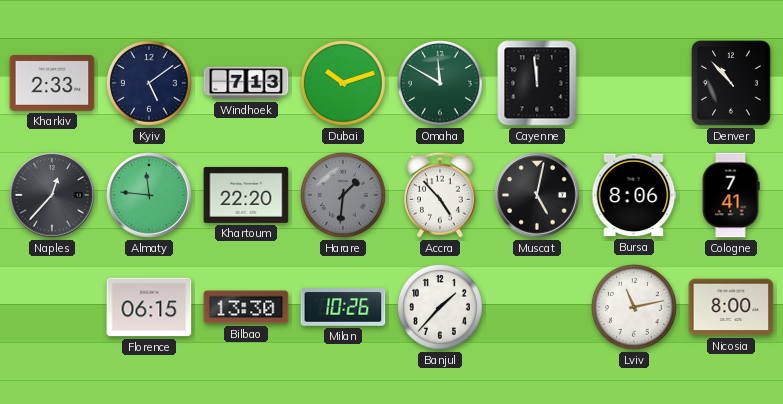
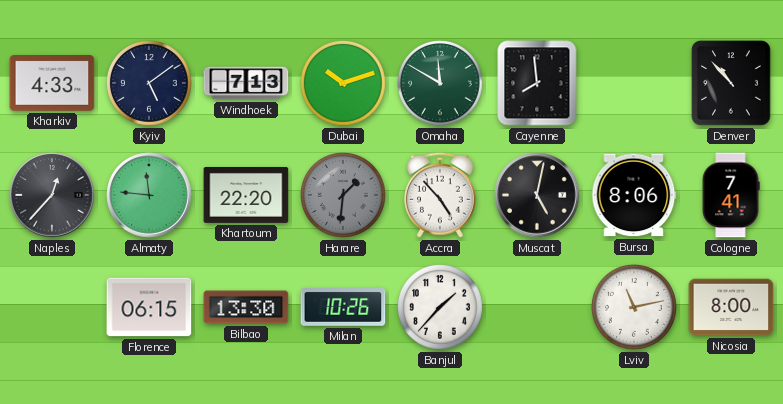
Kharkiv: 2:33 -> 4:33
Cayenne: 11:59 -> 7:59
